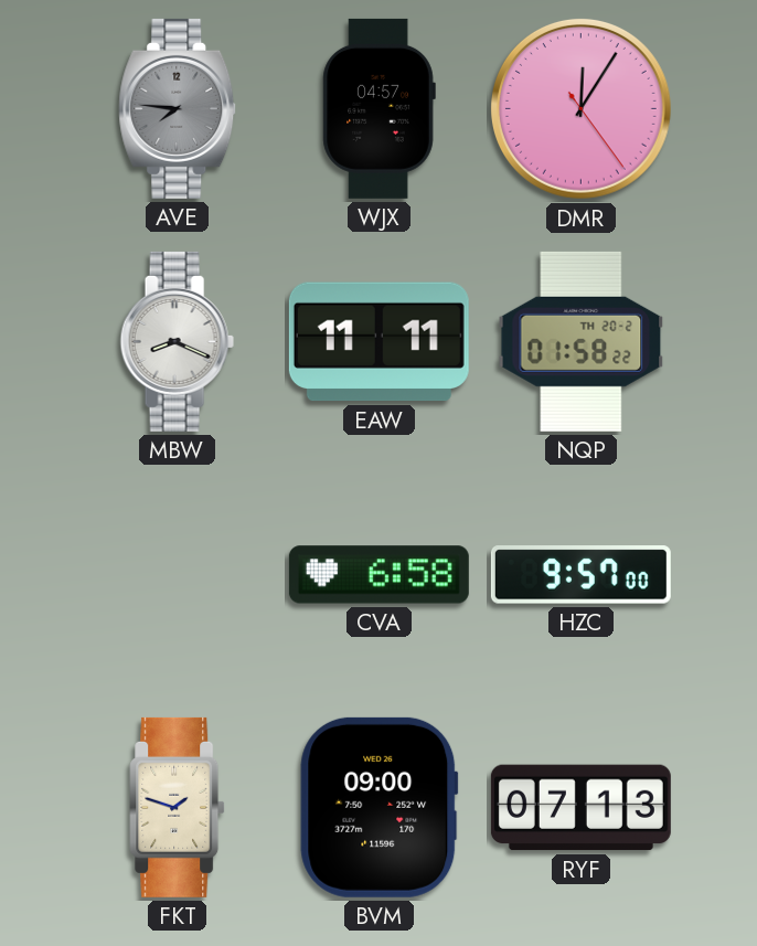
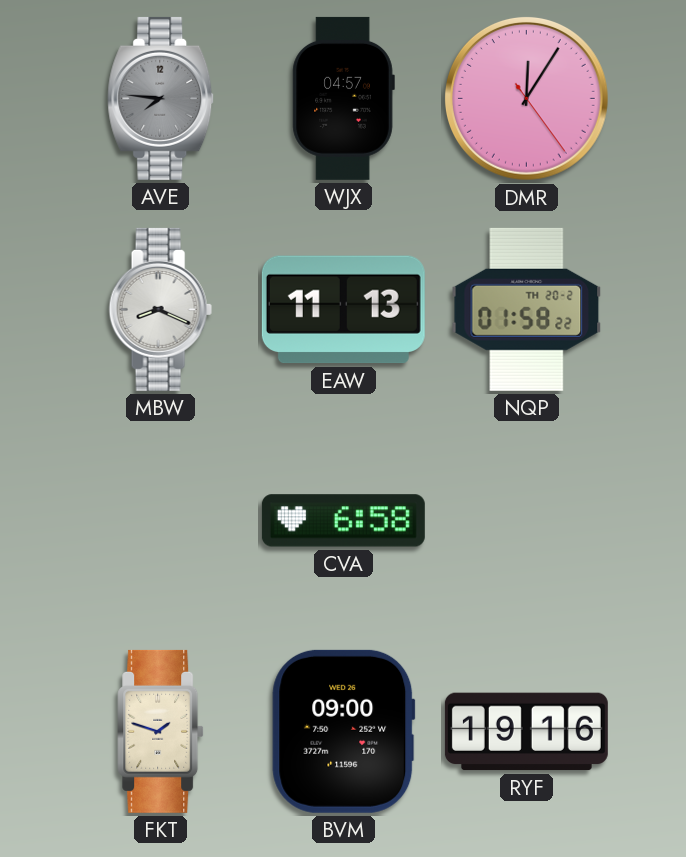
EAW: 11:11 -> 11:13
HZC: 9:57 -> none
RYF: 07:13 -> 19:16
